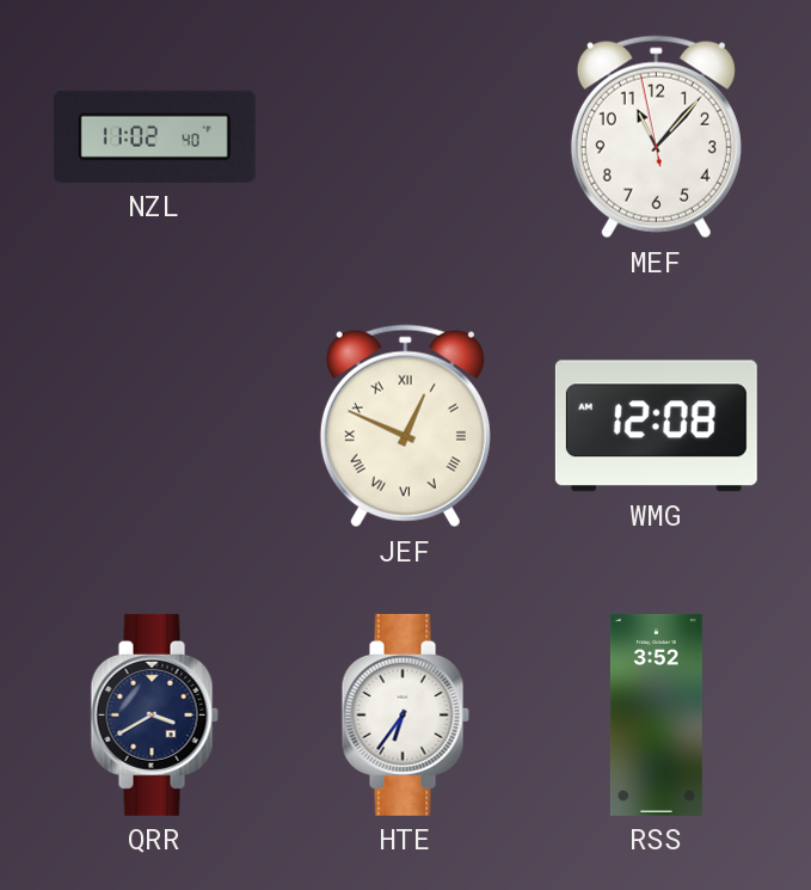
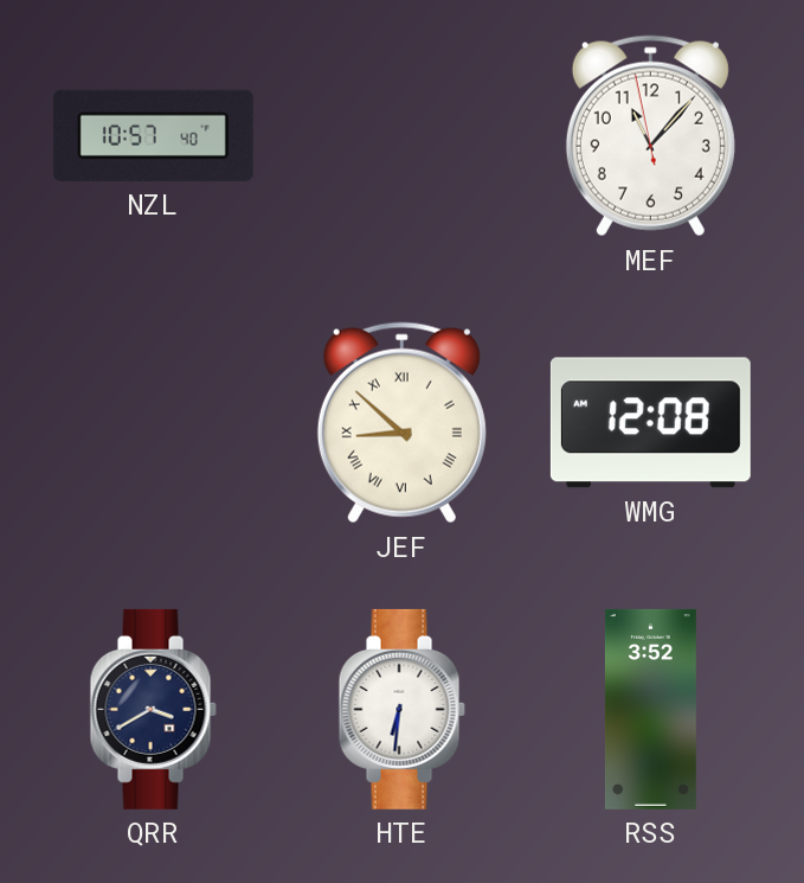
NZL: 11:02 -> 10:57
JEF: 12:49 -> 8:52
HTE: 6:36 -> 6:31
